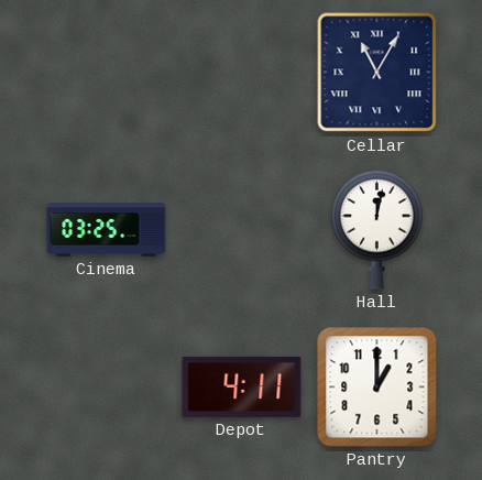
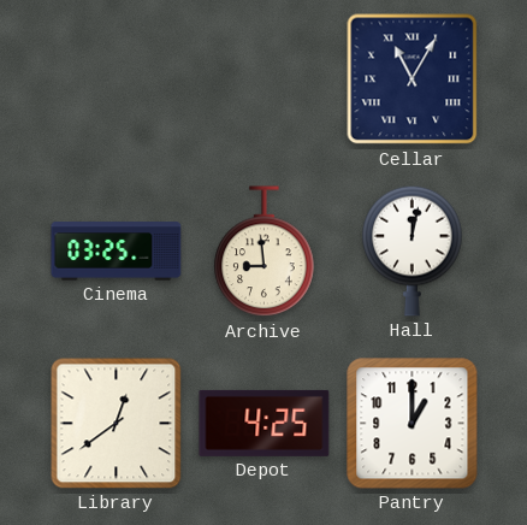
Archive: none -> 8:59
Library: none -> 12:39
Depot: 4:11 -> 4:25
